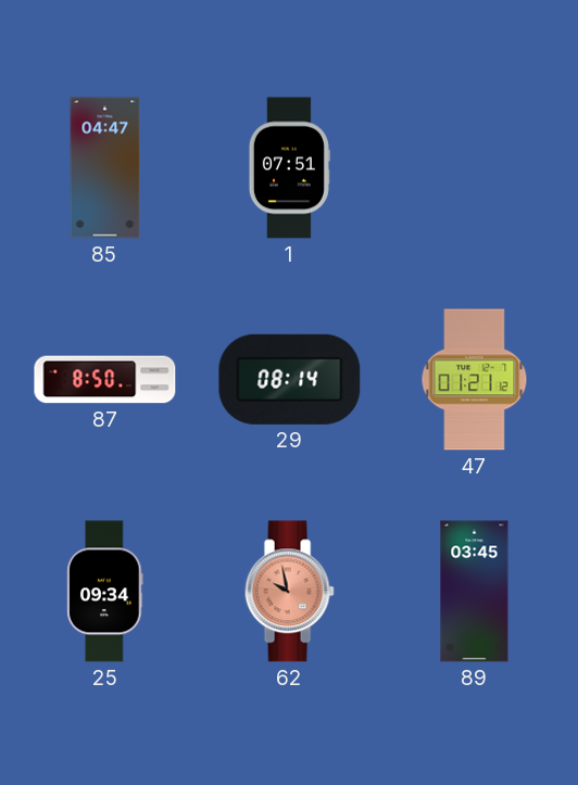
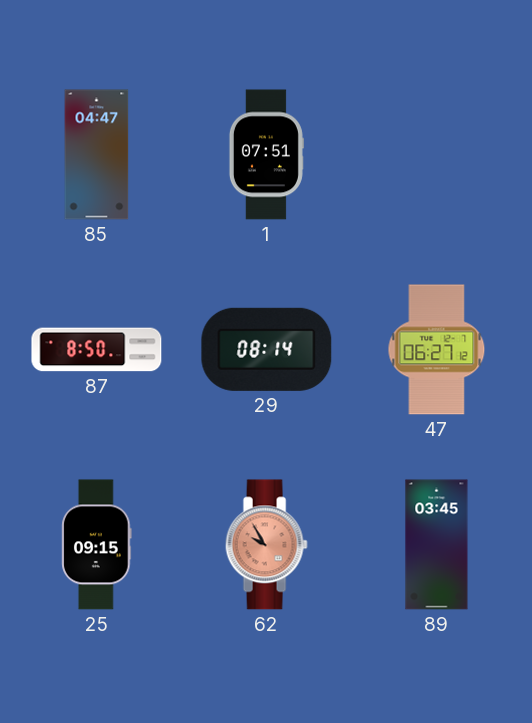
47: 01:21 -> 06:27
25: 09:34 -> 09:15
62: 9:58 -> 9:55
